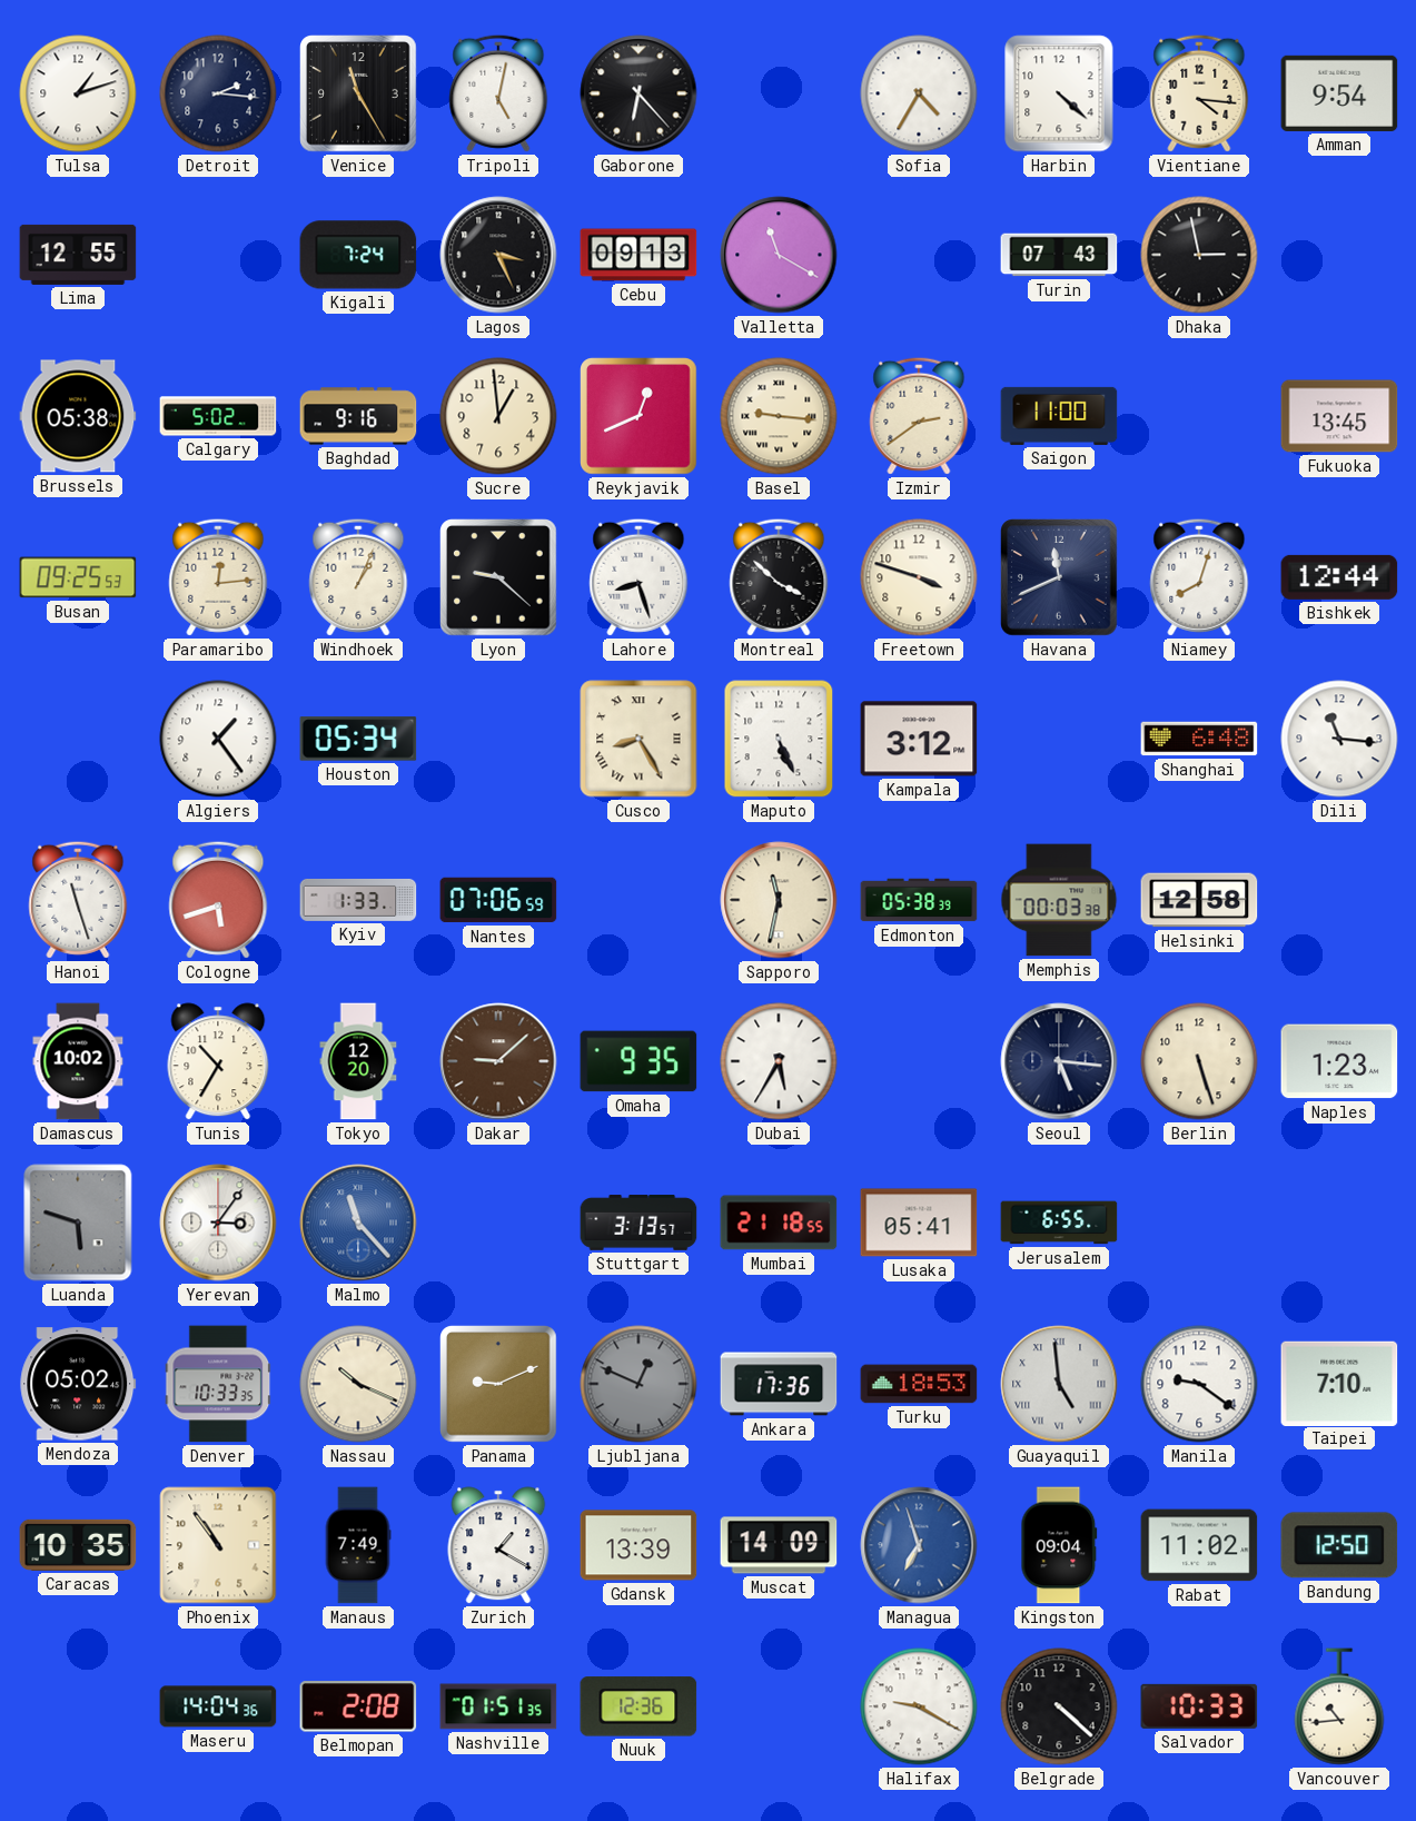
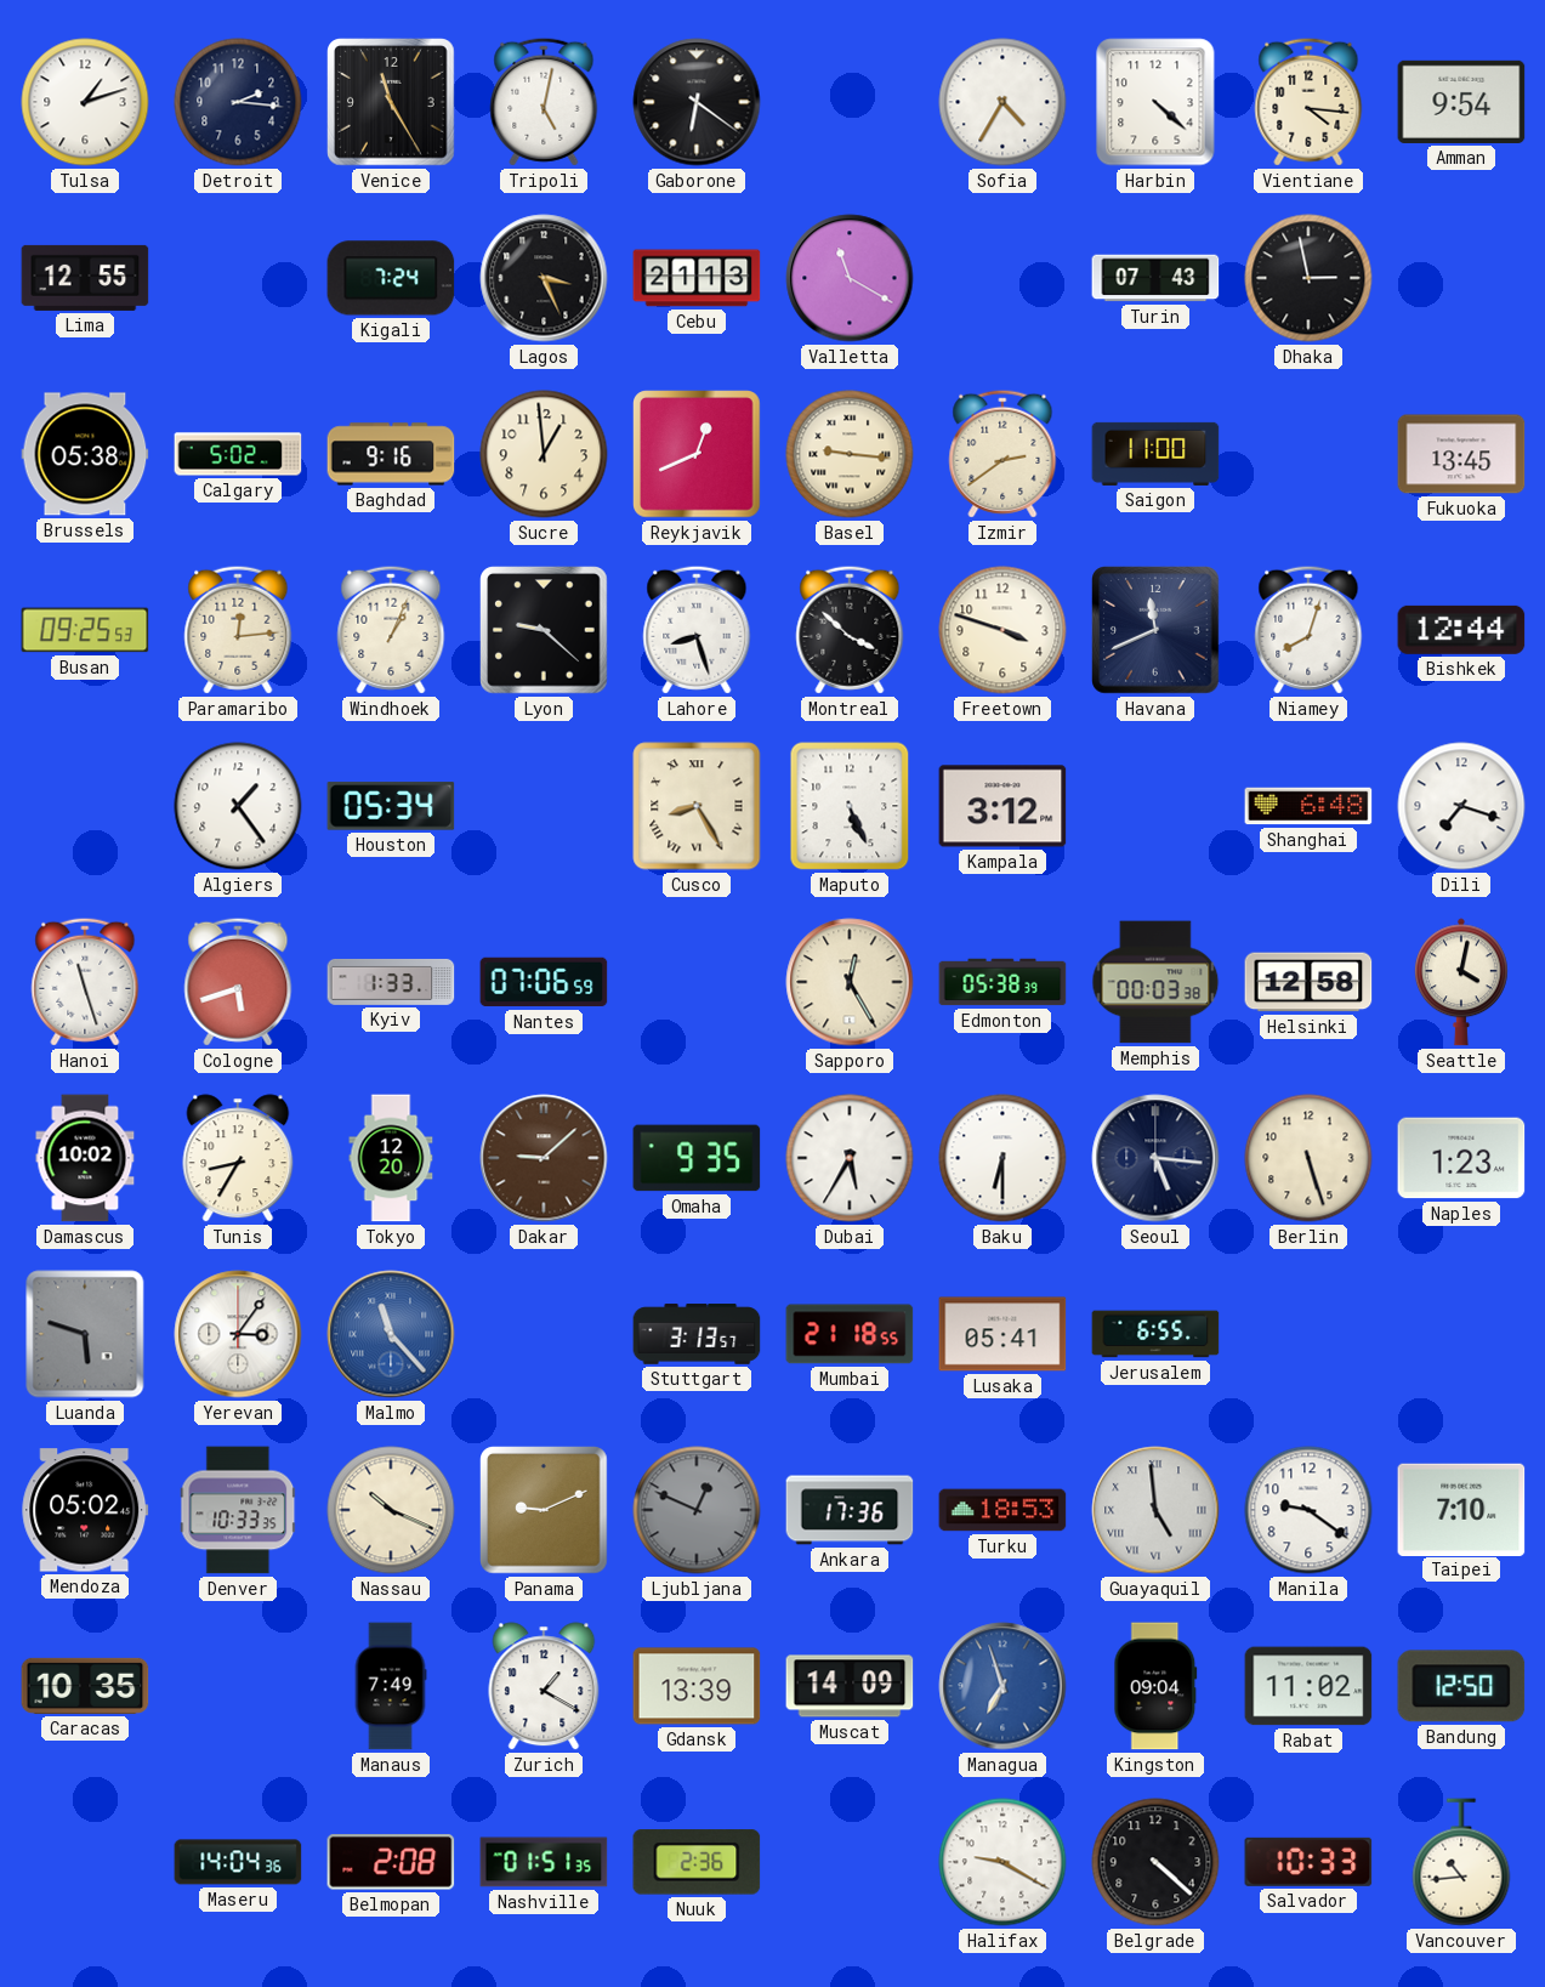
Gaborone: 6:23 -> 6:21
Cebu: 09:13 -> 21:13
Dili: 11:16 -> 7:18
Sapporo: 11:32 -> 12:25
Seattle: none -> 4:02
Tunis: 10:35 -> 8:35
Baku: none -> 6:30
Phoenix: 10:54 -> none
Nuuk: 12:36 -> 2:36
